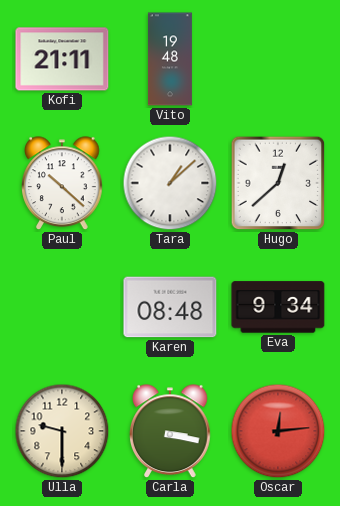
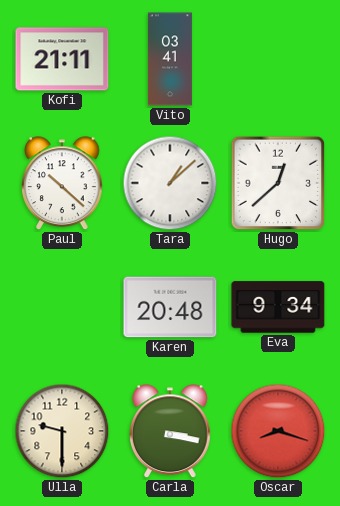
Vito: 19:48 -> 03:41
Karen: 08:48 -> 20:48
Oscar: 12:14 -> 8:18
